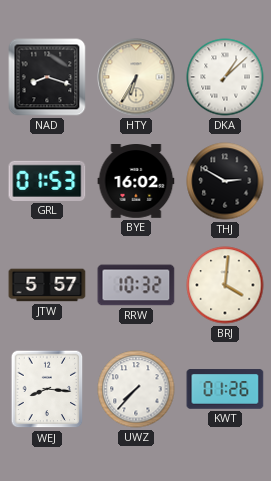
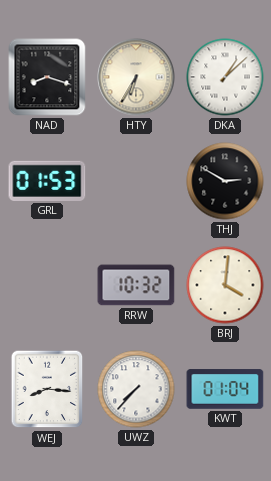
BYE: 16:02 -> none
JTW: 5:57 -> none
KWT: 01:26 -> 01:04
